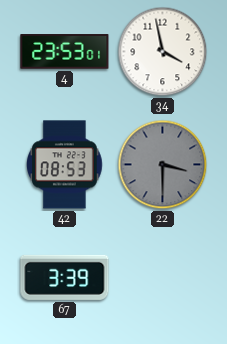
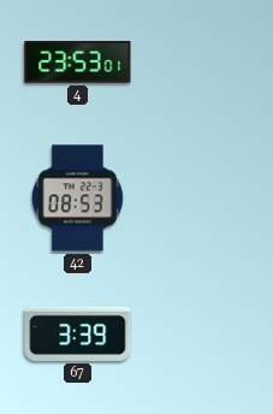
34: 3:58 -> none
22: 3:30 -> none
